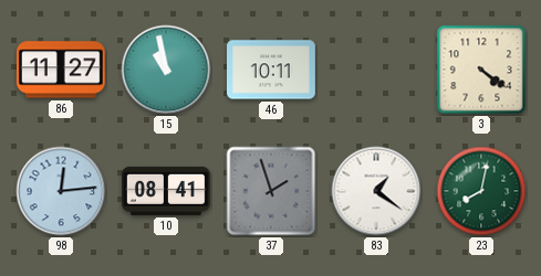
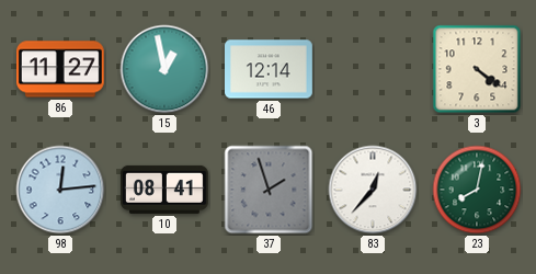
15: 10:58 -> 12:58
46: 10:11 -> 12:14
83: 1:21 -> 12:37
